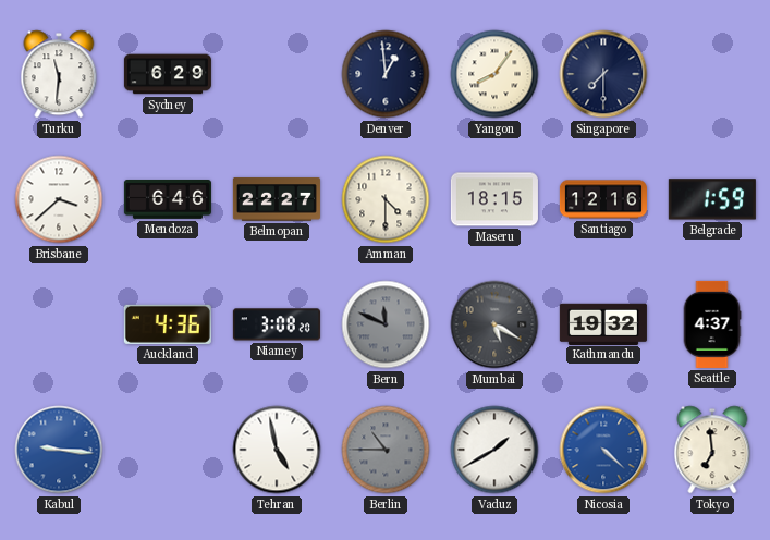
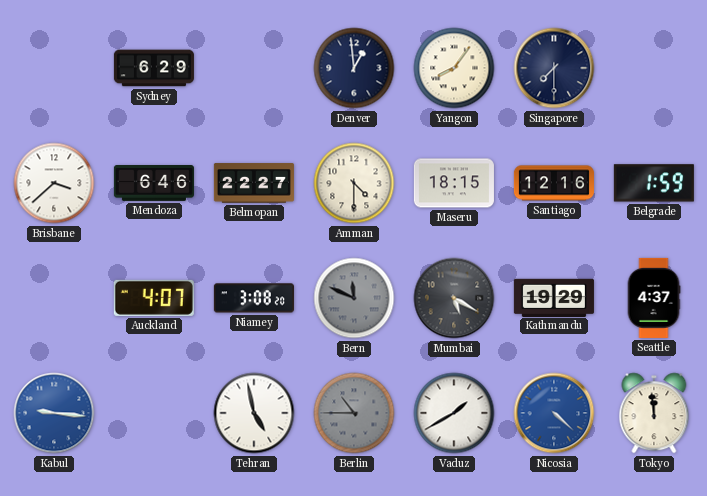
Turku: 11:31 -> none
Auckland: 4:36 -> 4:07
Kathmandu: 19:32 -> 19:29
Tokyo: 6:59 -> 11:59
